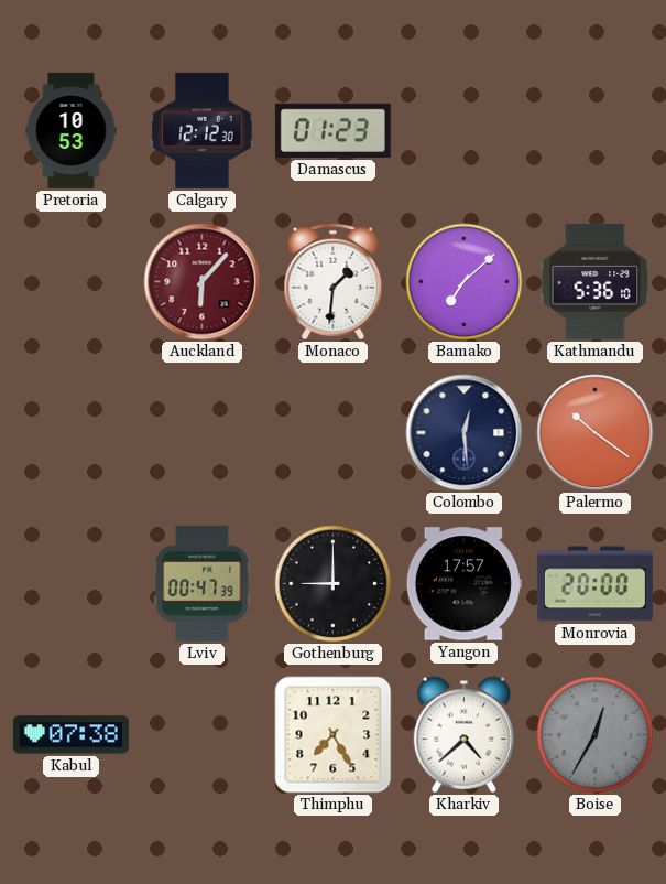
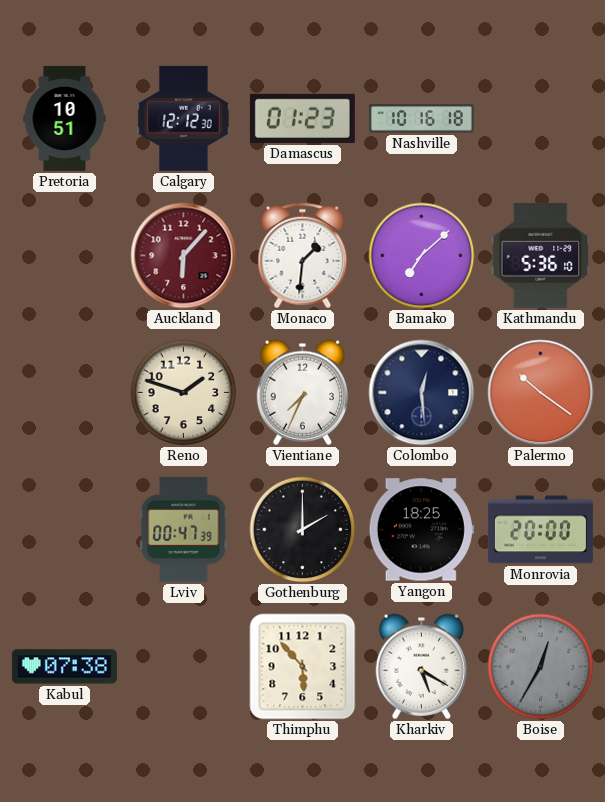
Pretoria: 10:53 -> 10:51
Nashville: none -> 10:16
Reno: none -> 1:48
Vientiane: none -> 7:34
Gothenburg: 9:00 -> 2:00
Yangon: 17:57 -> 18:25
Thimphu: 7:25 -> 5:53
Kharkiv: 4:38 -> 5:20
